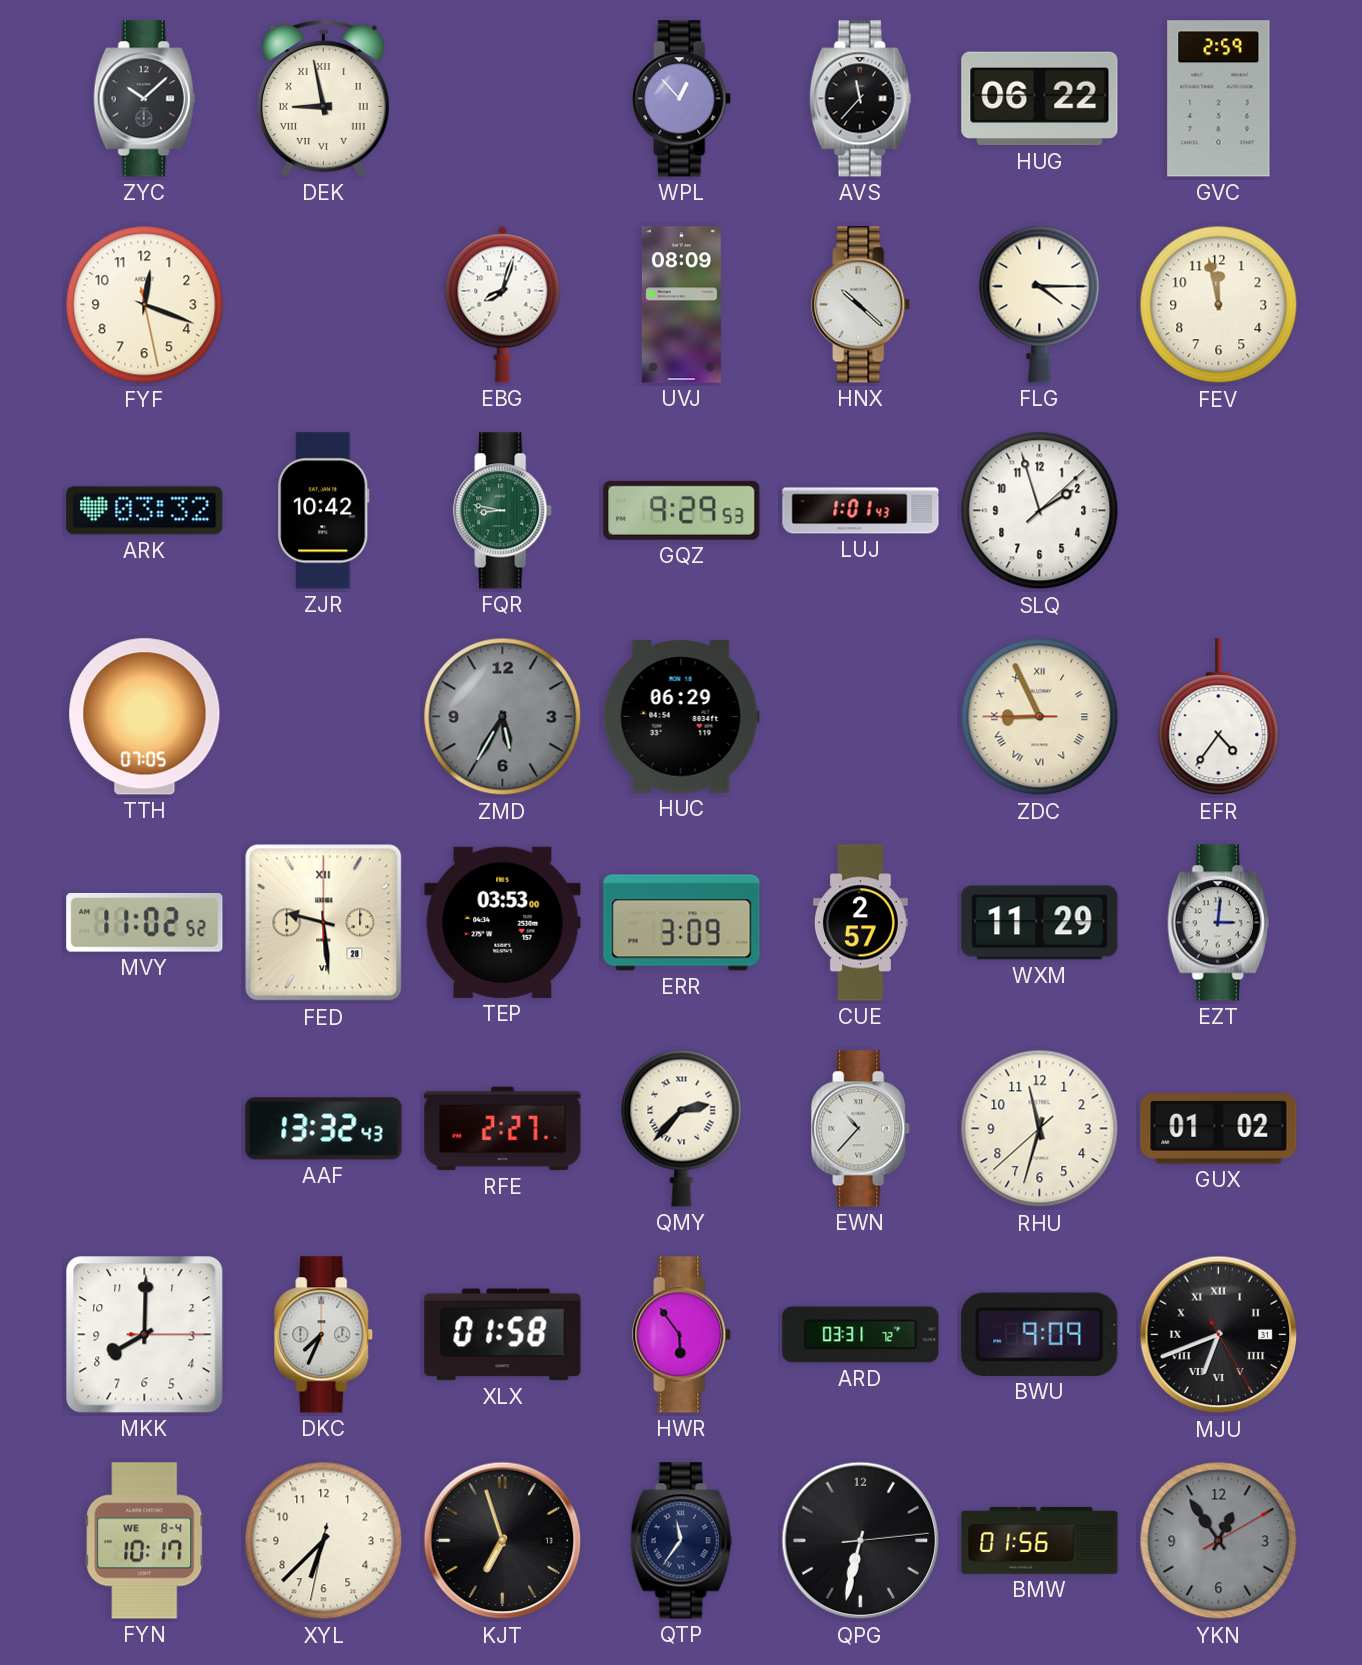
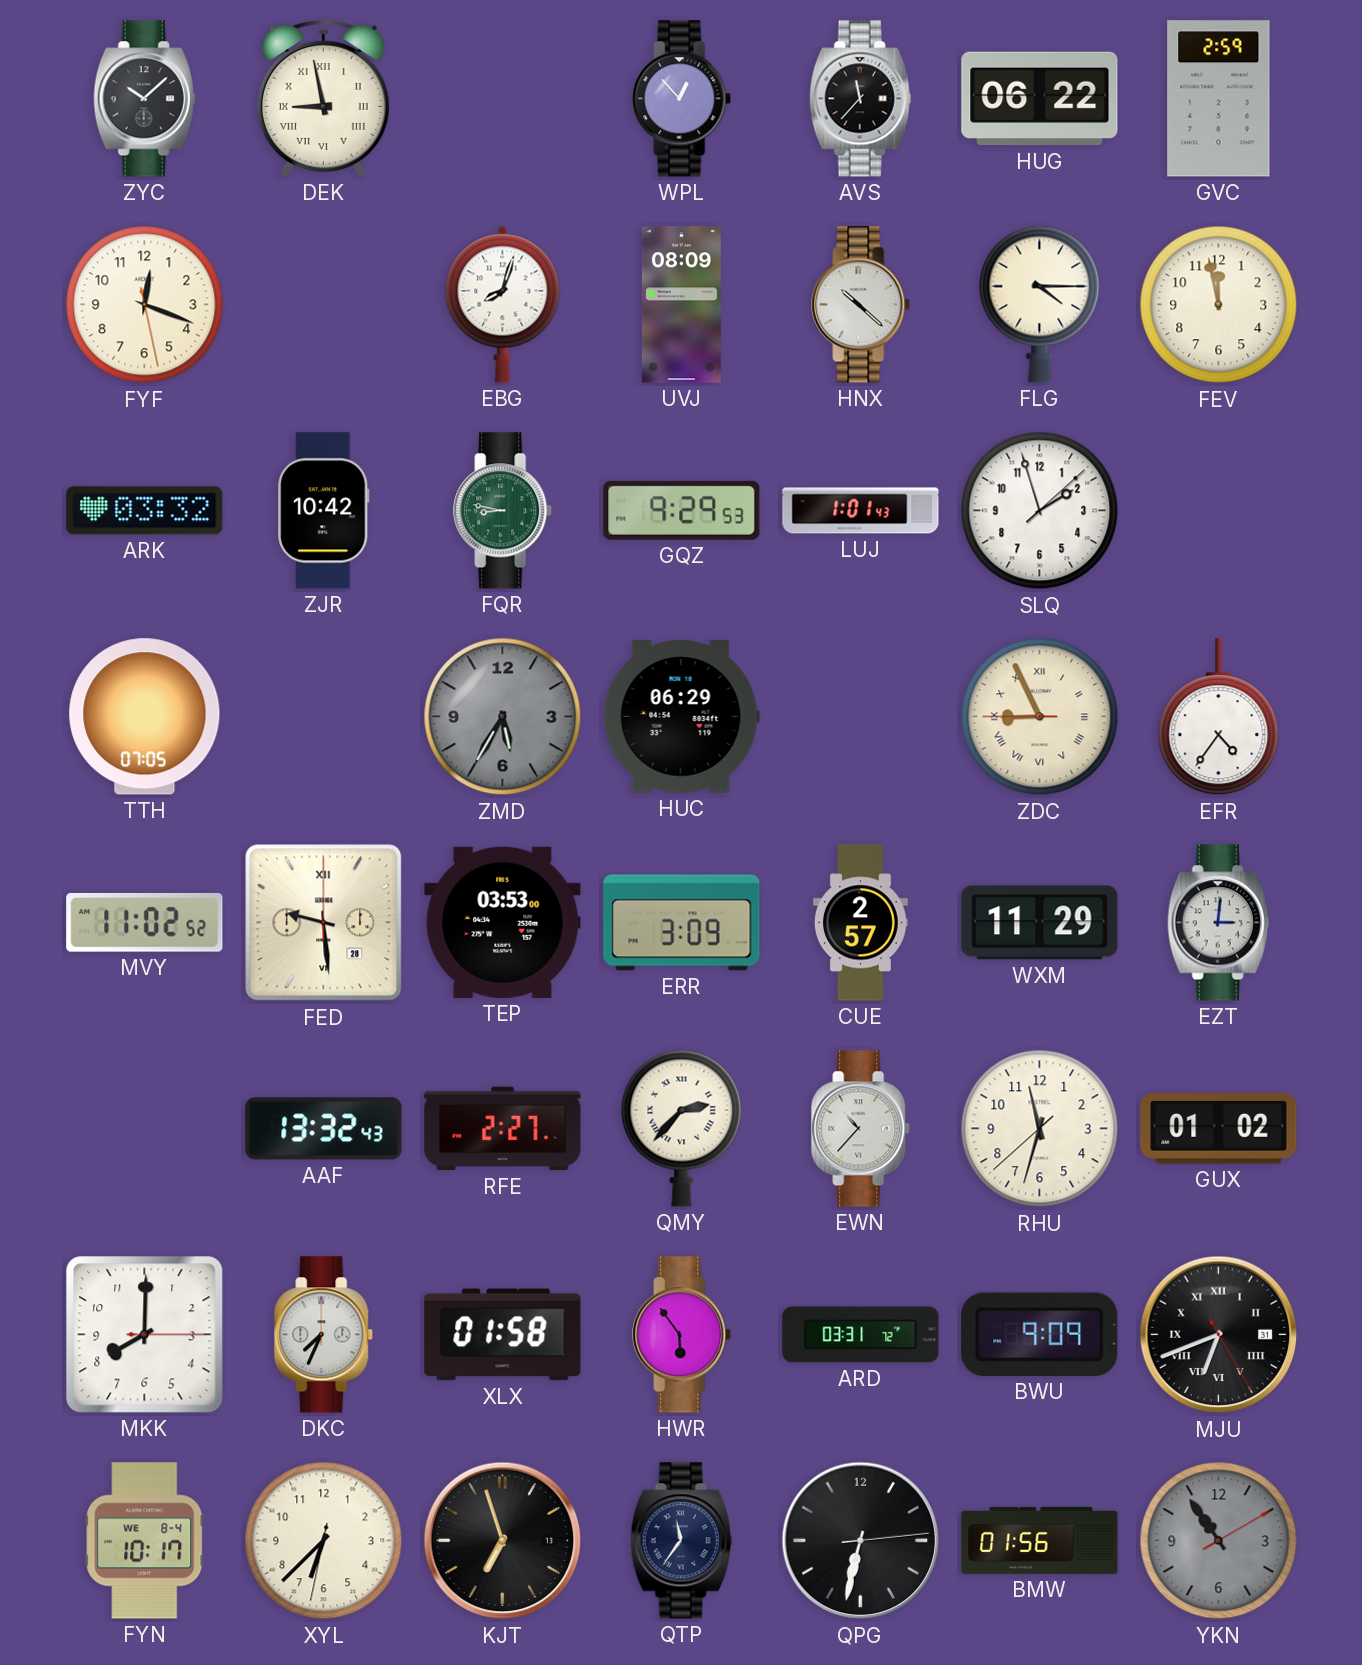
YKN: 12:54 -> 10:54
